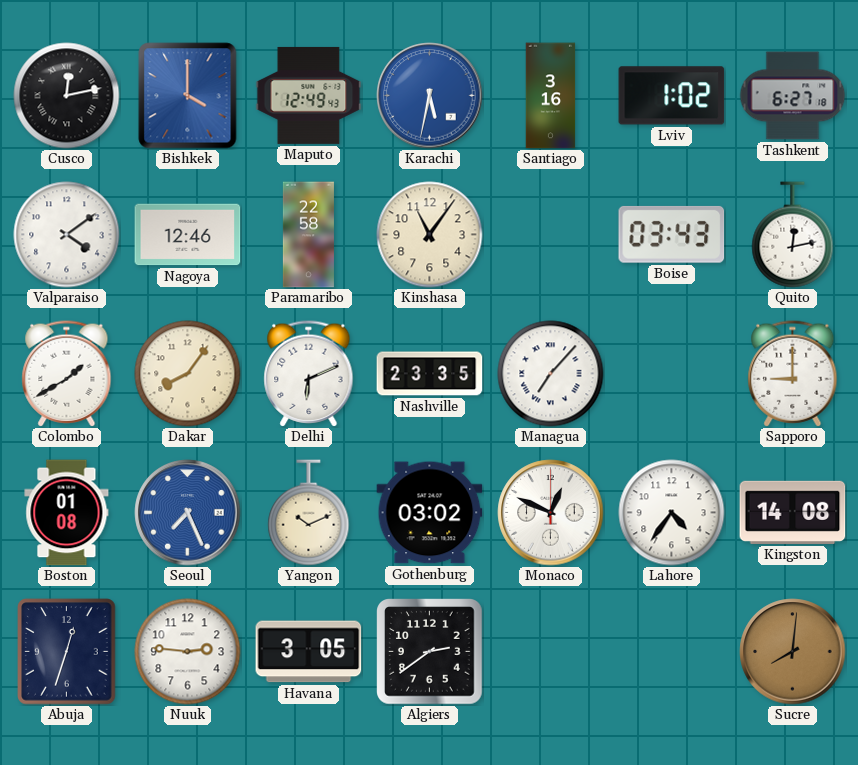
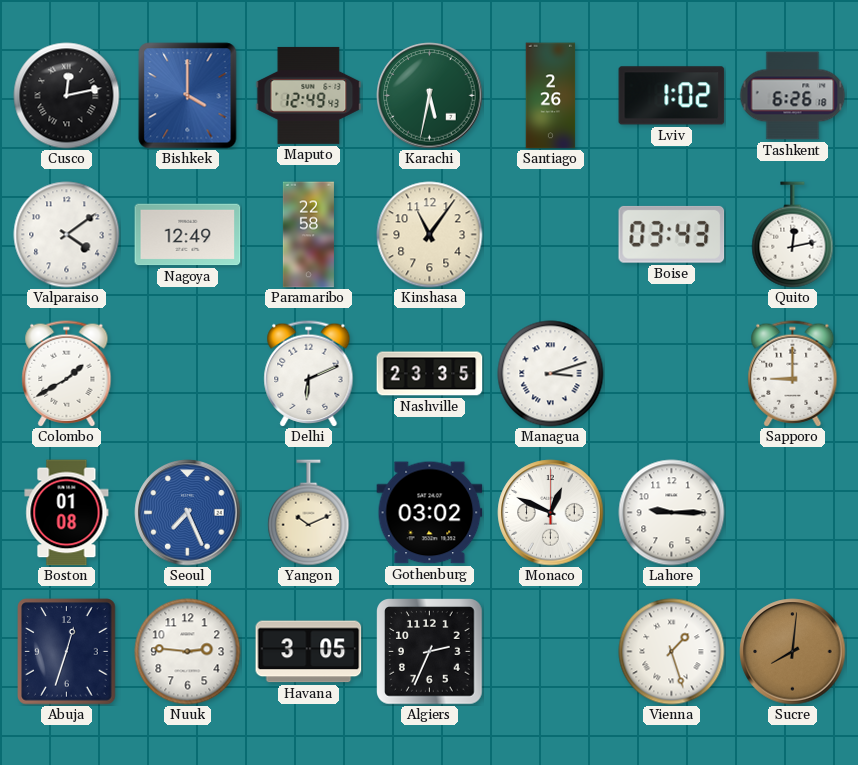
Karachi dial: blue -> green
Santiago: 3:16 -> 2:26
Tashkent: 6:27 -> 6:26
Nagoya: 12:46 -> 12:49
Dakar: 8:06 -> none
Managua: 7:07 -> 3:12
Lahore: 4:36 -> 9:15
Kingston: 14:08 -> none
Algiers: 2:39 -> 2:34
Vienna: none -> 1:27
